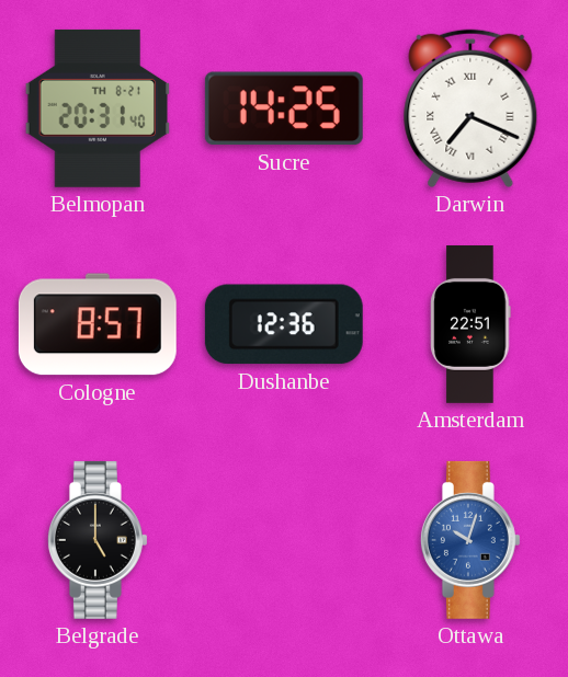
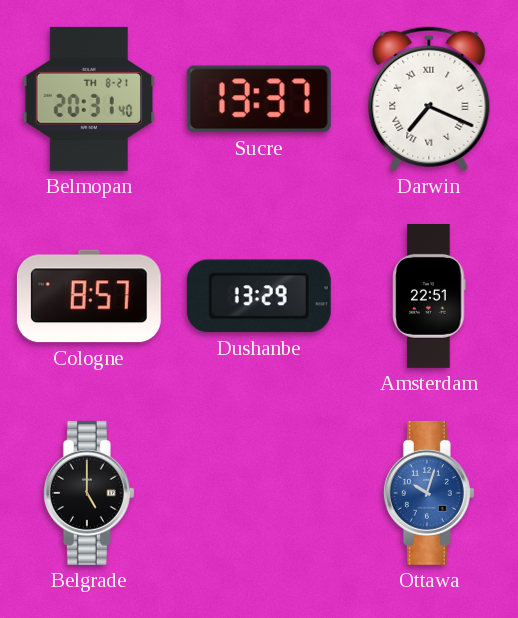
Sucre: 14:25 -> 13:37
Dushanbe: 12:36 -> 13:29
